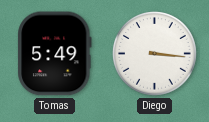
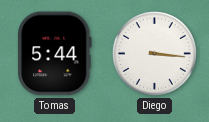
Tomas: 5:49 -> 5:44
